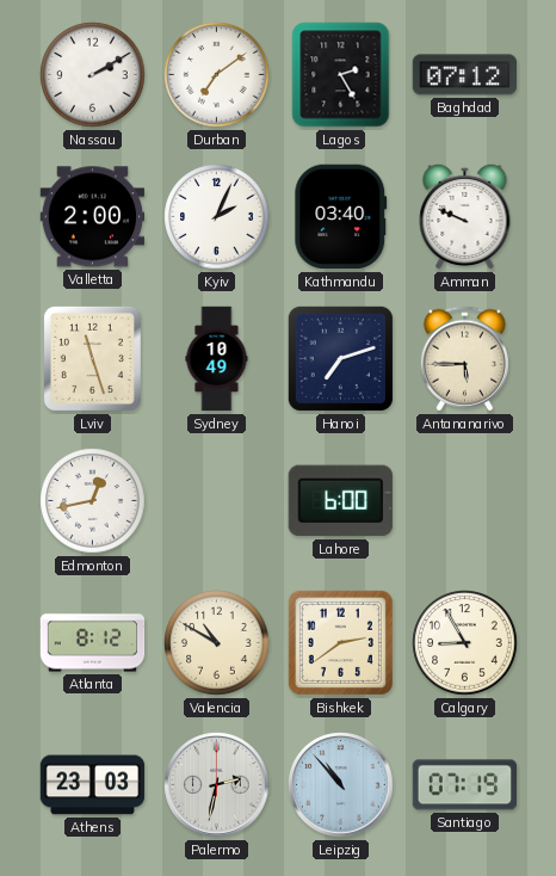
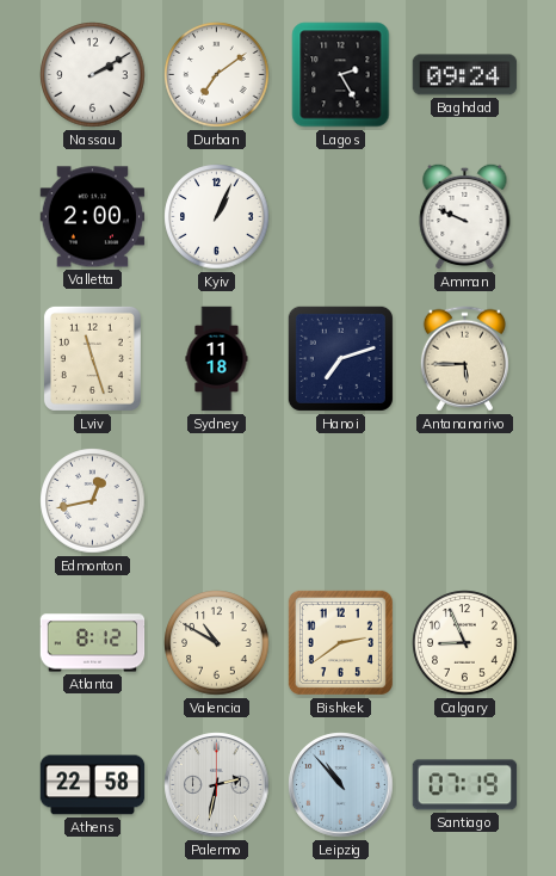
Baghdad: 07:12 -> 09:24
Kyiv: 2:04 -> 1:04
Kathmandu: 03:40 -> none
Sydney: 10:49 -> 11:18
Lahore: 6:00 -> none
Calgary: 8:55 -> 8:56
Athens: 23:03 -> 22:58
